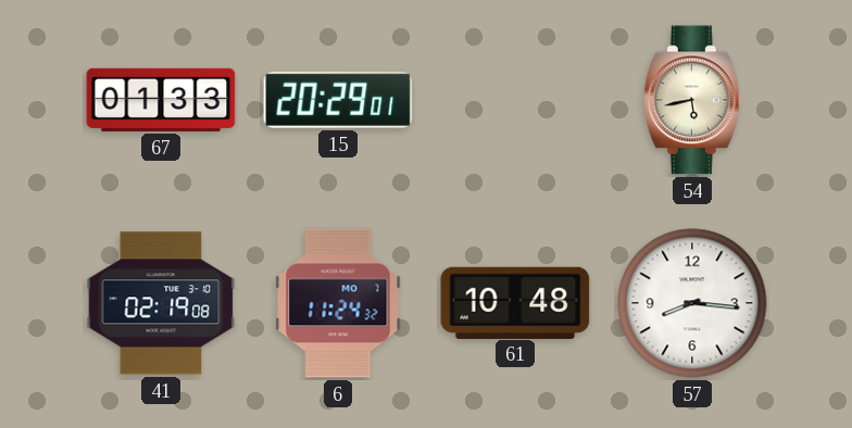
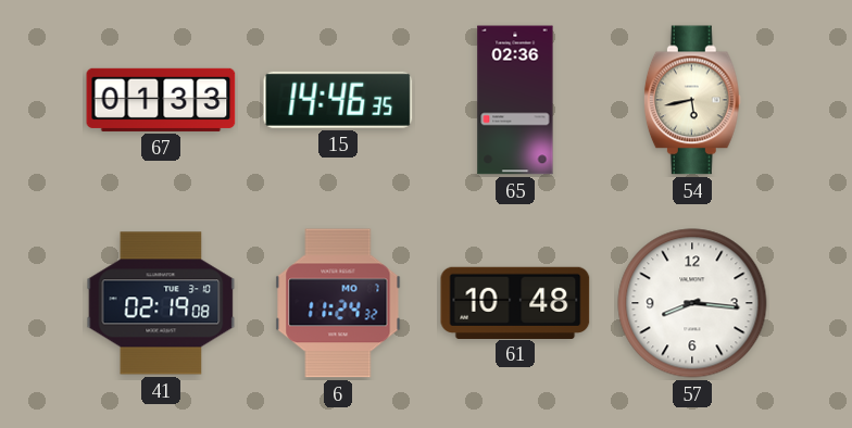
15: 20:29 -> 14:46
65: none -> 02:36
